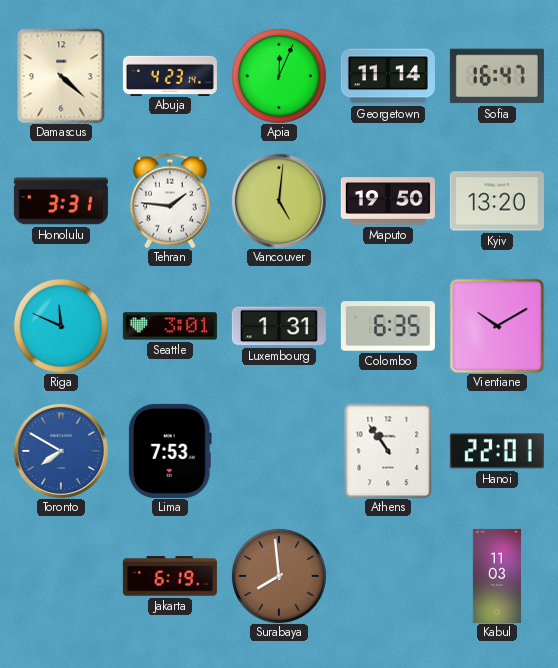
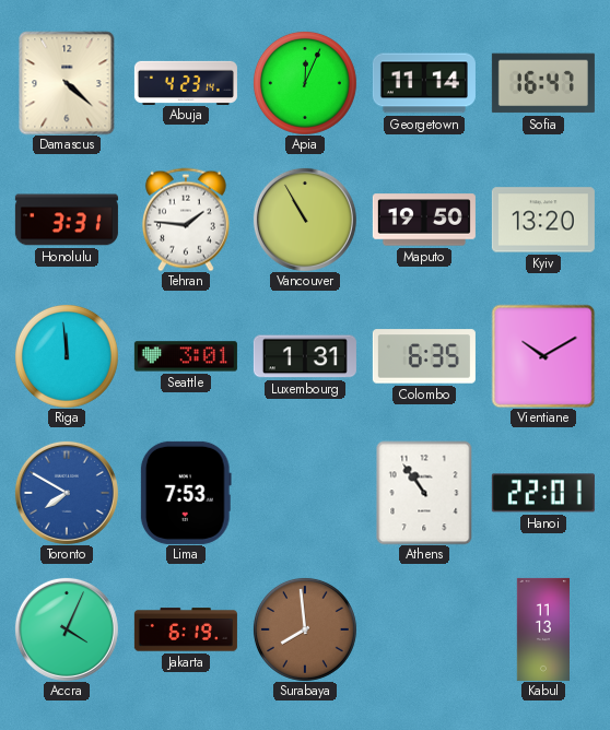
Vancouver: 5:01 -> 10:55
Riga: 11:49 -> 11:59
Accra: none -> 4:04
Kabul: 11:03 -> 11:13
